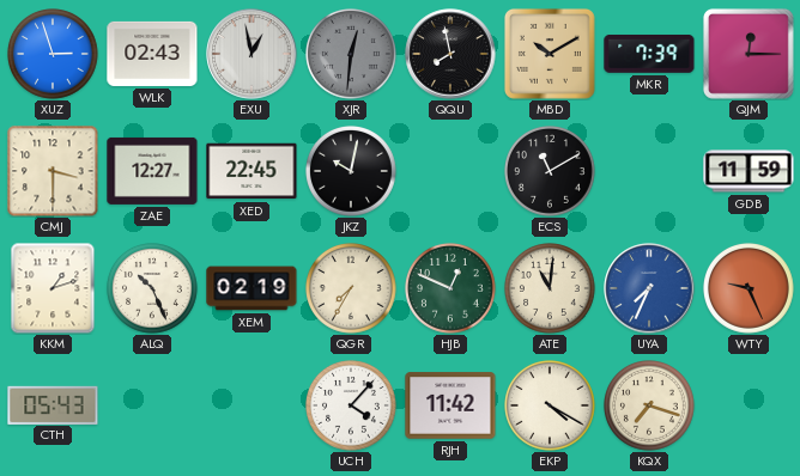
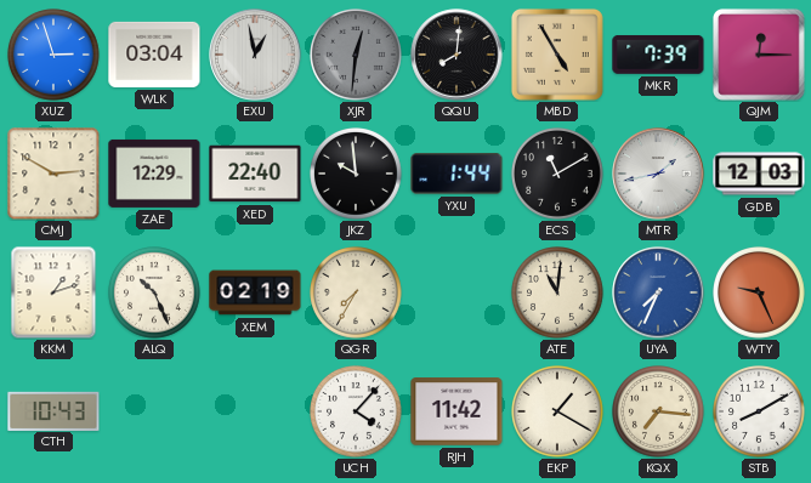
WLK: 02:43 -> 03:04
QQU: 7:58 -> 8:01
MBD: 10:10 -> 4:55
CMJ: 3:30 -> 2:50
ZAE: 12:27 -> 12:29
XED: 22:45 -> 22:40
JKZ: 10:02 -> 9:59
YXU: none -> 1:44
MTR: none -> 1:43
GDB: 11:59 -> 12:03
HJB: 12:49 -> none
CTH: 05:43 -> 10:43
EKP: 4:20 -> 1:20
KQX: 7:18 -> 7:16
STB: none -> 8:10
